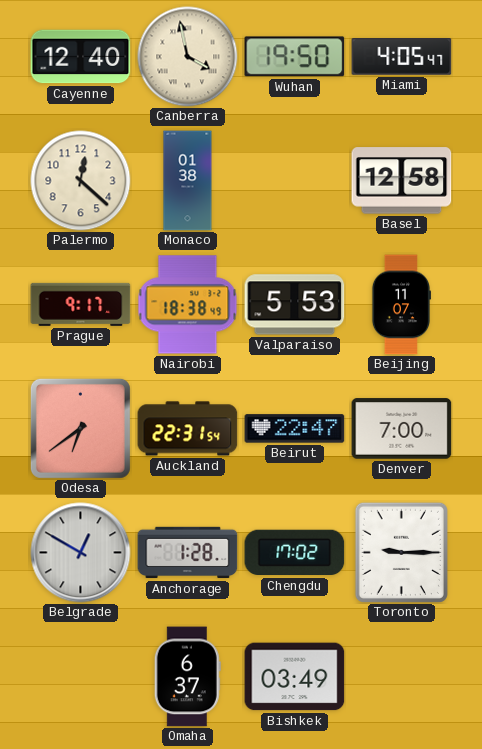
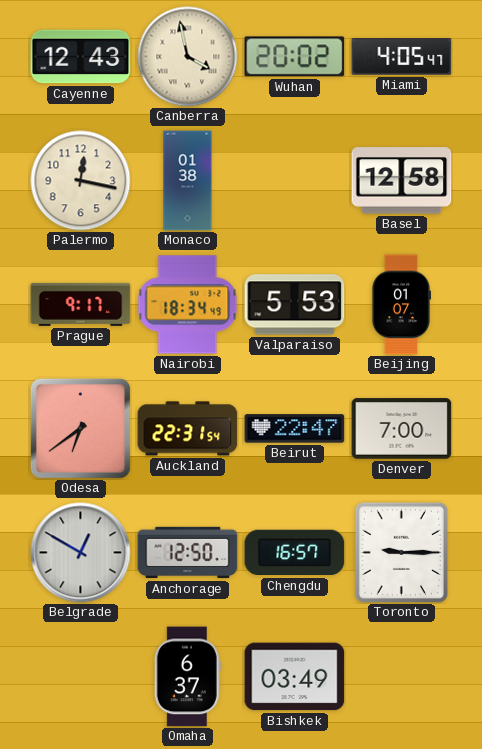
Cayenne: 12:40 -> 12:43
Wuhan: 19:50 -> 20:02
Palermo: 12:22 -> 12:17
Nairobi: 18:38 -> 18:34
Beijing: 11:07 -> 01:07
Anchorage: 1:28 -> 12:50
Chengdu: 17:02 -> 16:57
